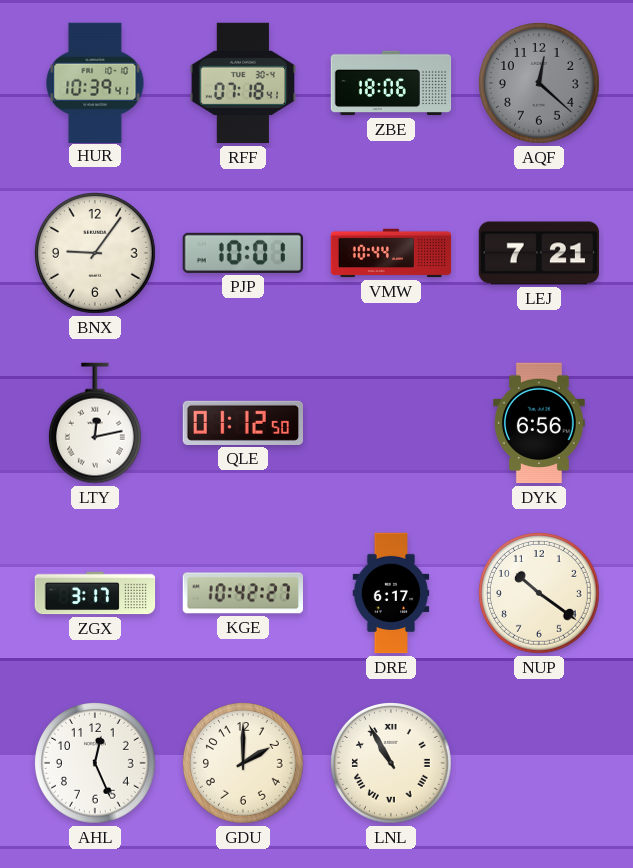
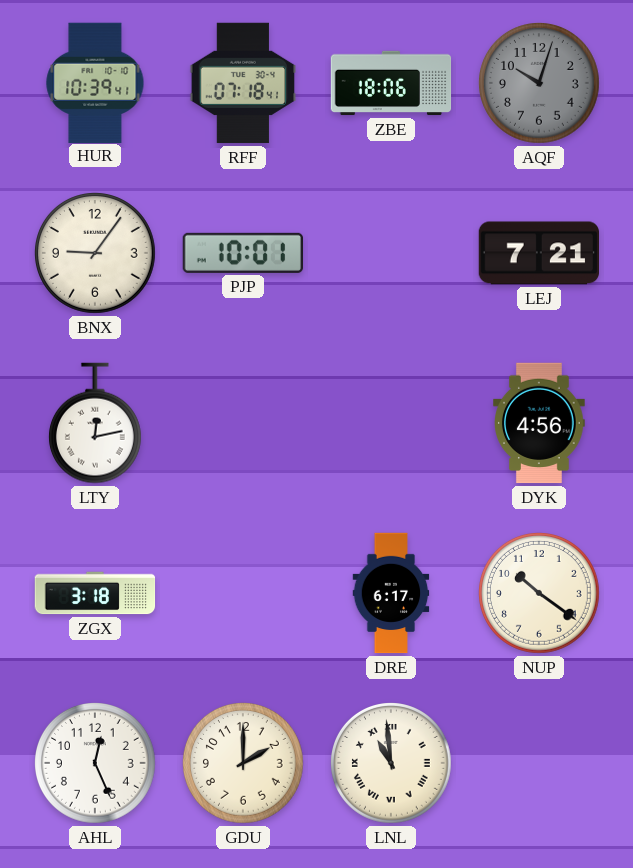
AQF: 12:22 -> 10:03
VMW: 10:44 -> none
QLE: 01:12 -> none
DYK: 6:56 -> 4:56
ZGX: 3:17 -> 3:18
KGE: 10:42 -> none
LNL: 10:55 -> 10:59
